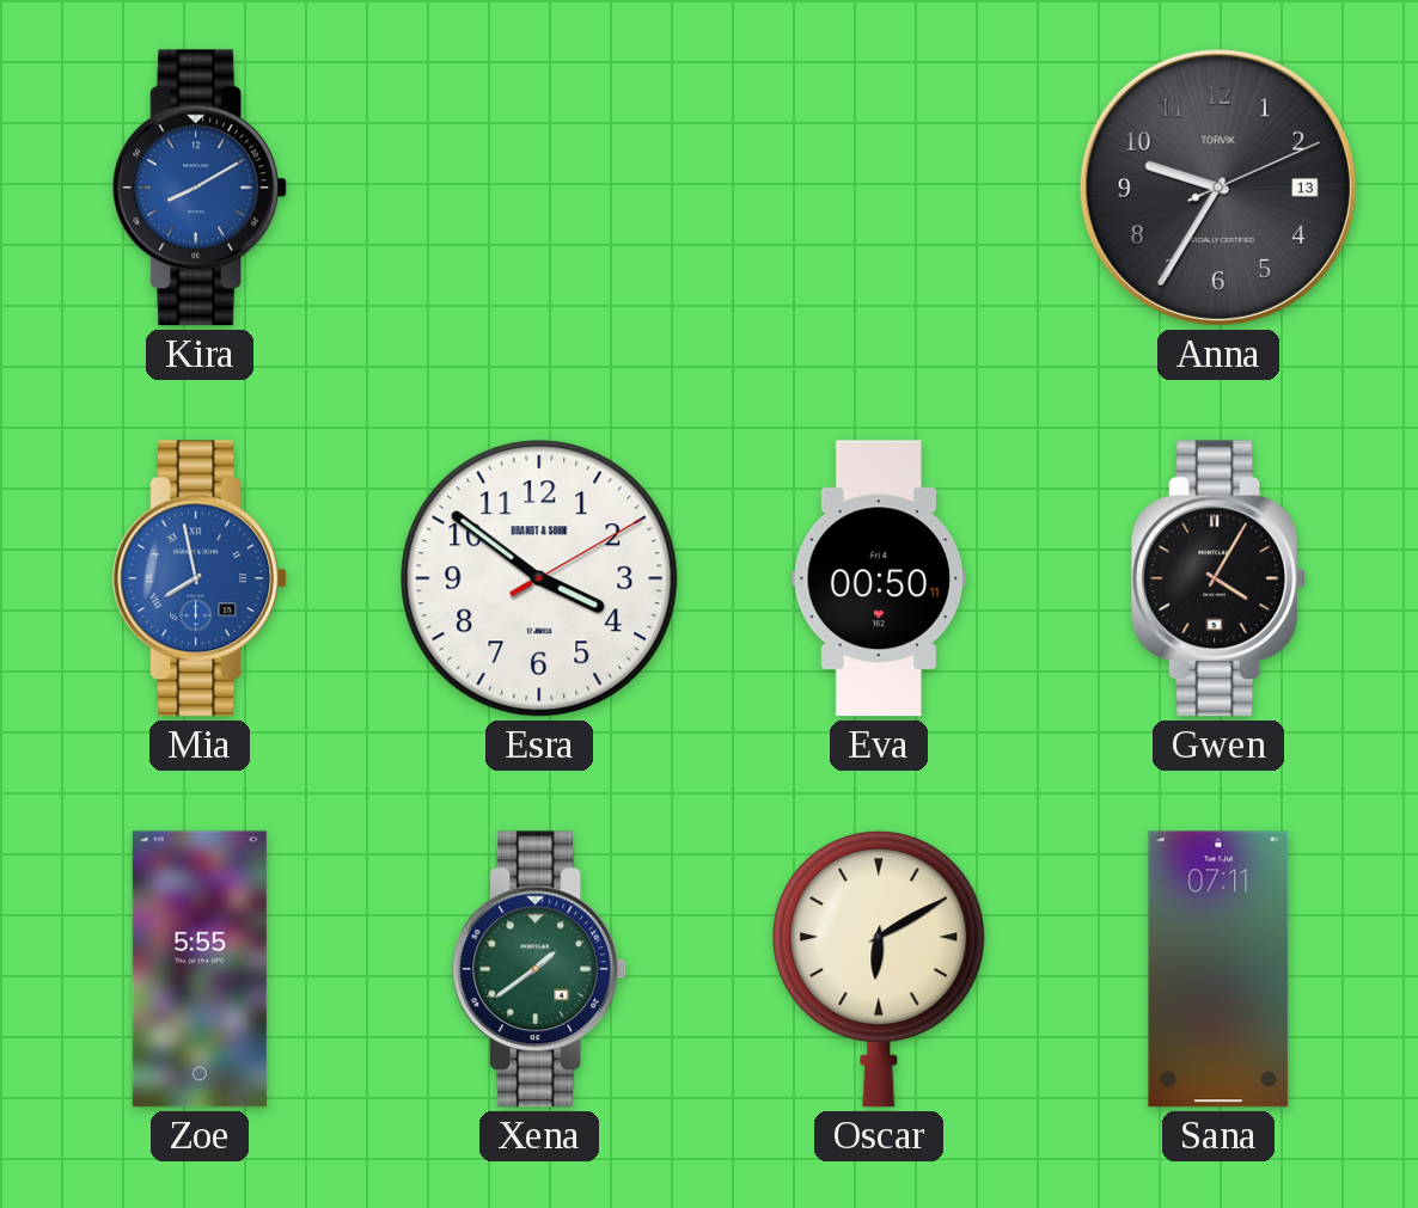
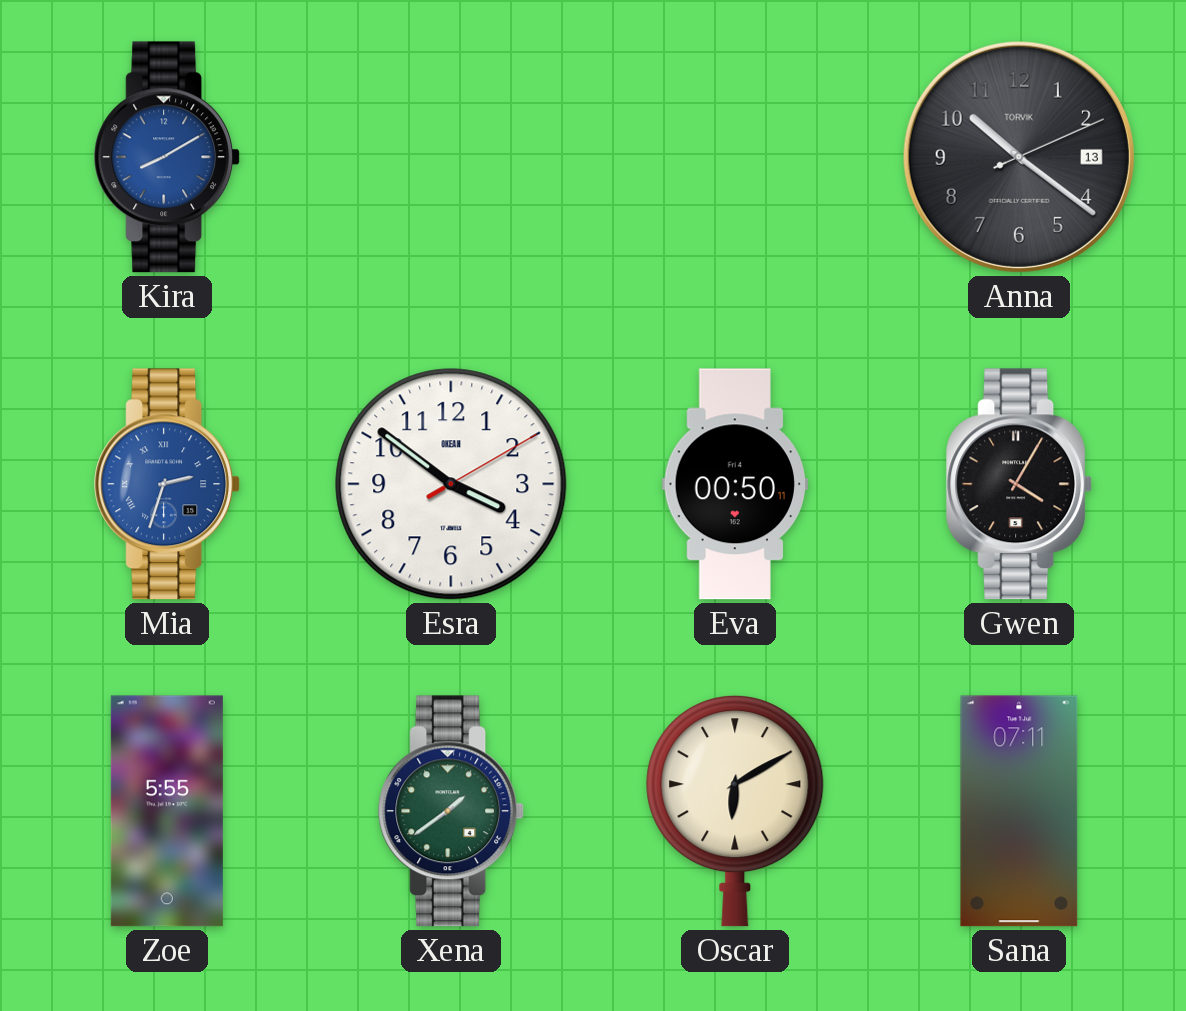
Anna: 9:35 -> 10:21
Mia: 7:58 -> 2:33
Esra brand: BRANDT & SOHN -> OKEAN
